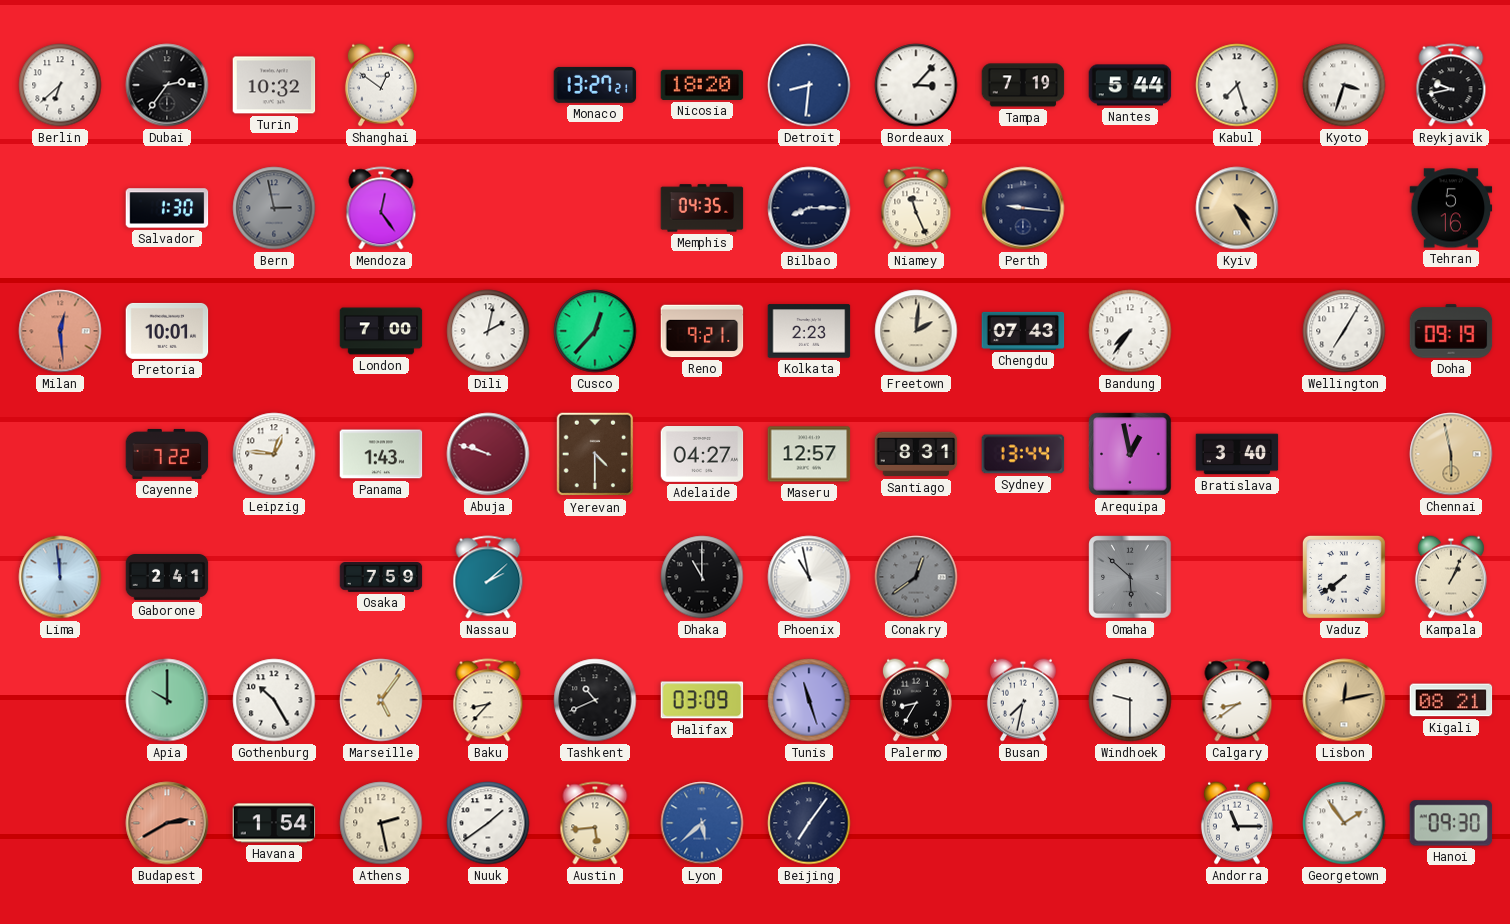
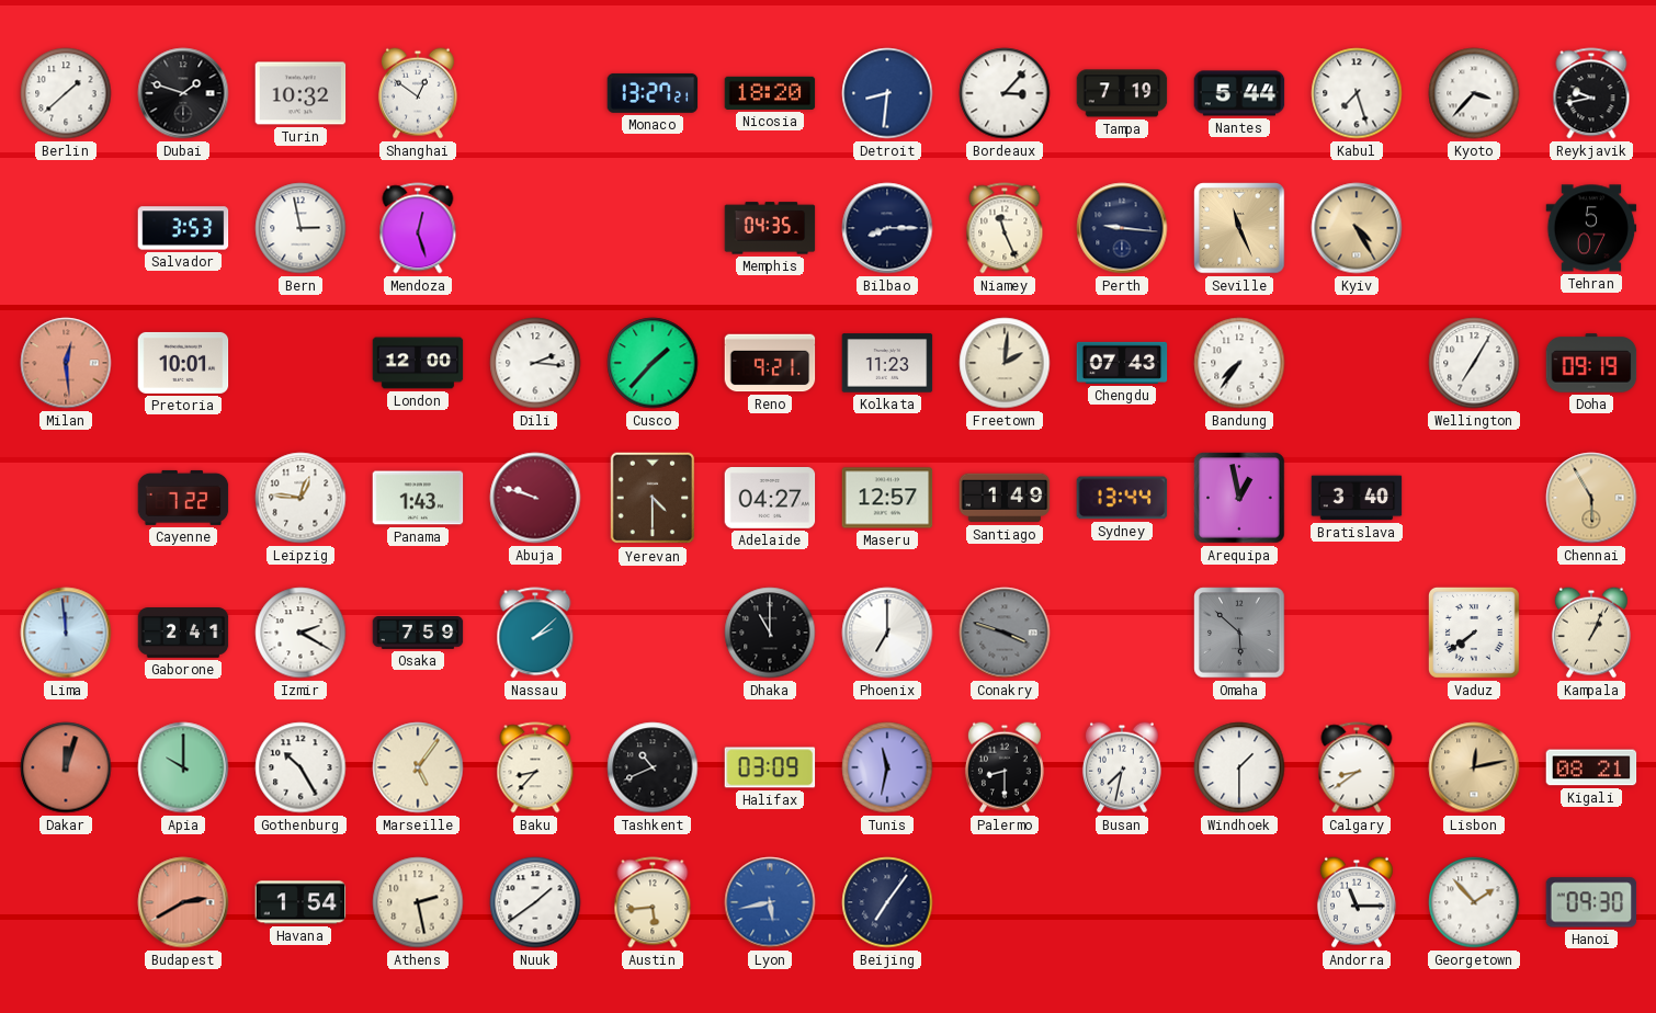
Berlin: 6:38 -> 1:38
Dubai: 2:36 -> 1:48
Kyoto: 3:33 -> 3:37
Salvador: 1:30 -> 3:53
Bern dial: grey -> white
Mendoza: 12:24 -> 12:27
Seville: none -> 11:26
Tehran: 5:16 -> 5:07
London: 7:00 -> 12:00
Dili: 2:02 -> 2:16
Cusco: 12:37 -> 1:37
Kolkata: 2:23 -> 11:23
Santiago: 8:31 -> 1:49
Chennai: 5:58 -> 5:55
Izmir: none -> 2:20
Phoenix: 10:58 -> 7:00
Conakry: 12:39 -> 3:48
Dakar: none -> 12:03
Tunis: 11:27 -> 11:32
Palermo: 8:35 -> 8:30
Windhoek: 9:30 -> 1:30
Lyon: 5:38 -> 5:43
Georgetown: 1:54 -> 1:53
